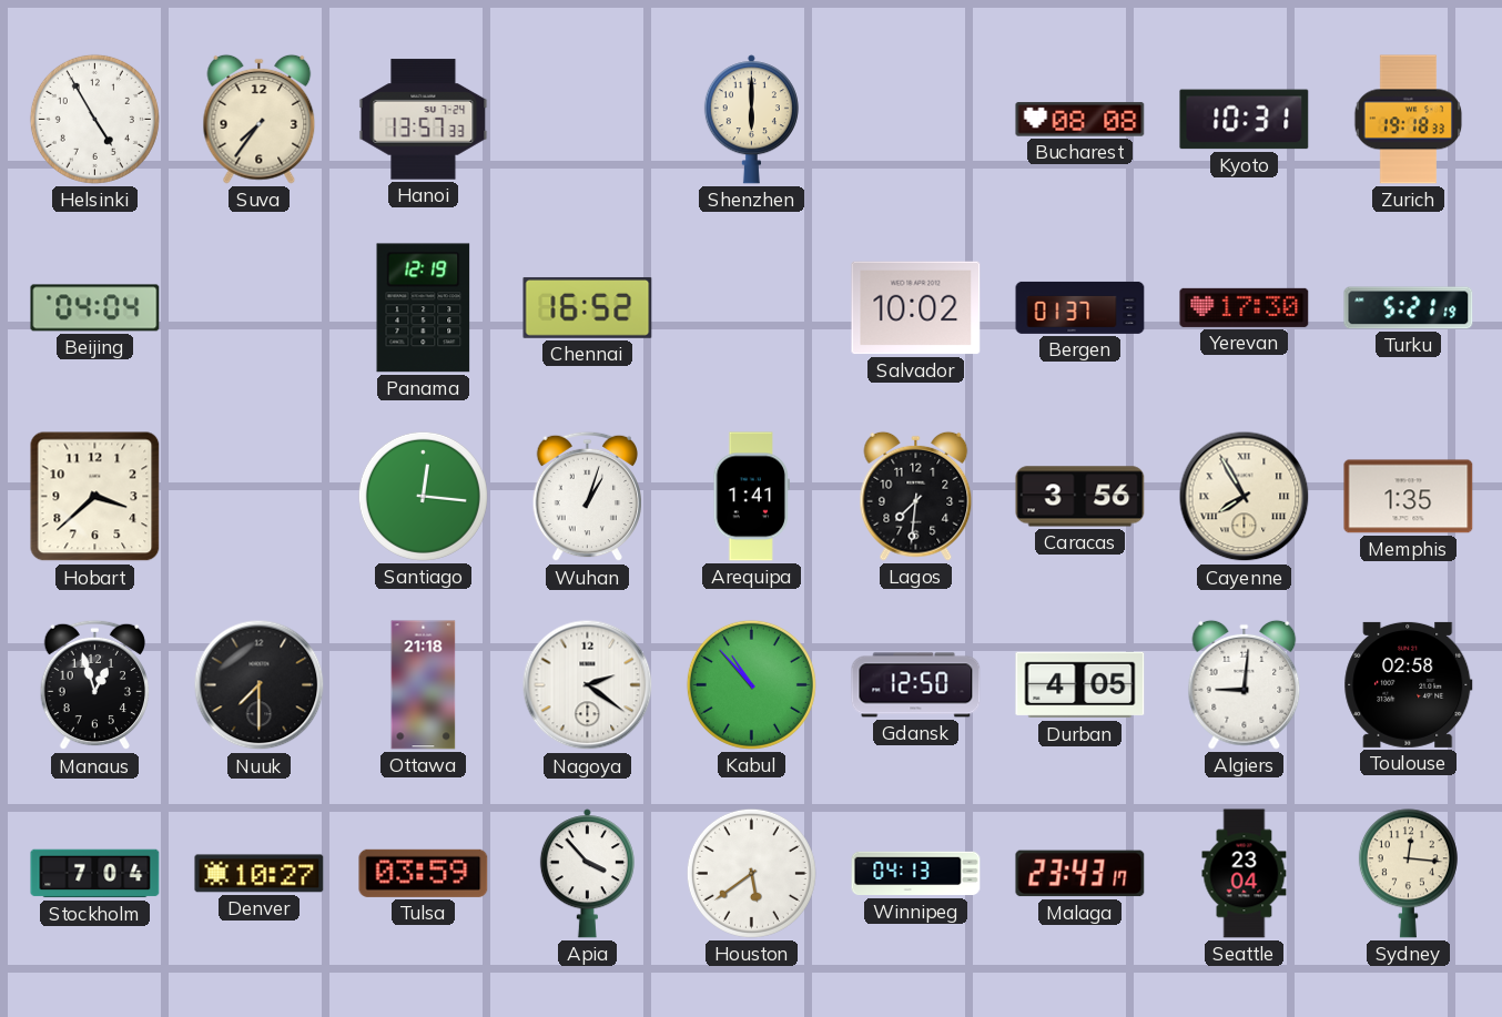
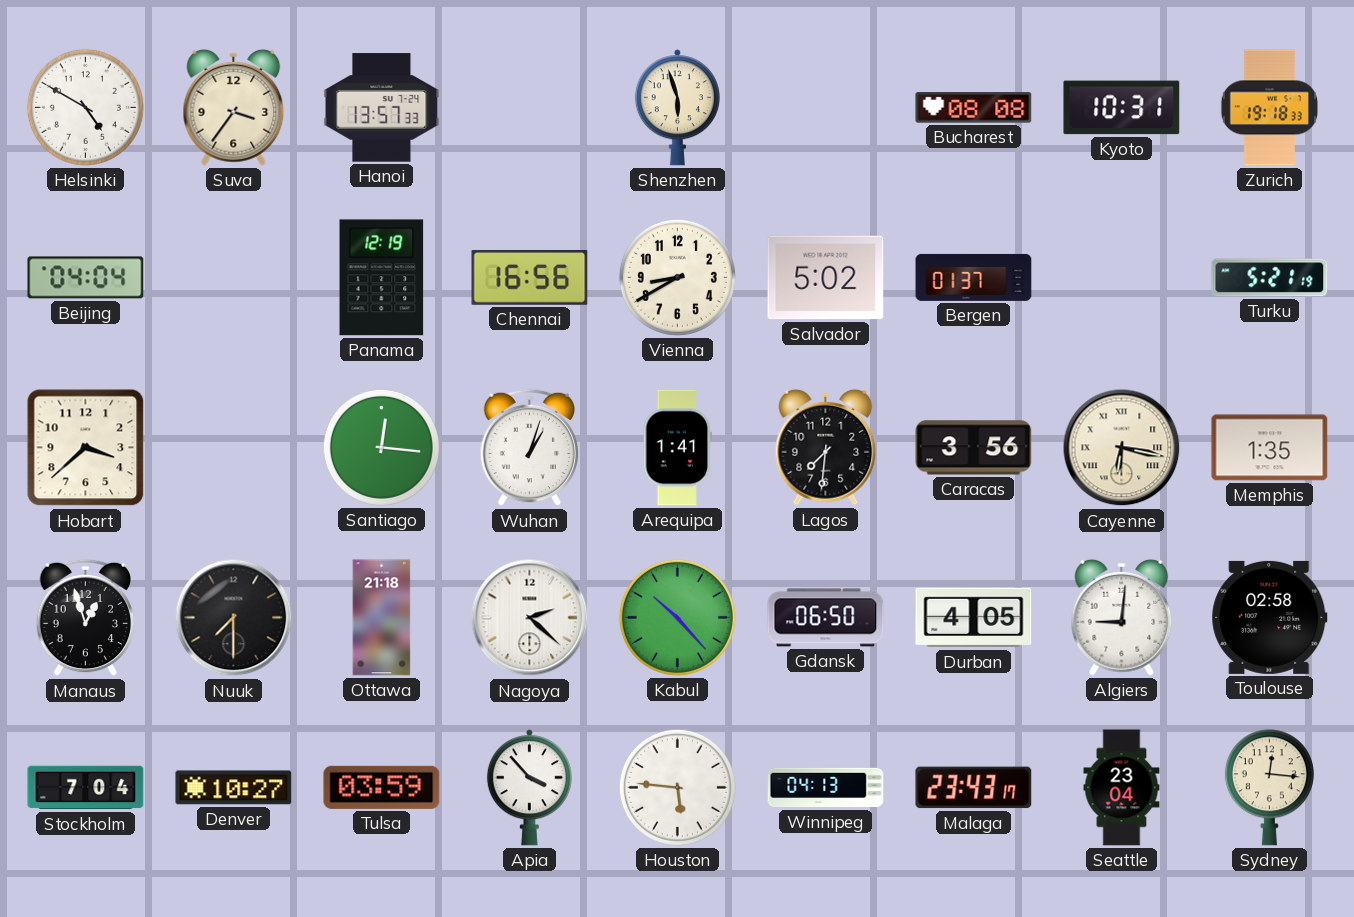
Helsinki: 4:55 -> 4:50
Suva: 7:36 -> 3:36
Shenzhen: 6:00 -> 5:57
Chennai: 16:52 -> 16:56
Vienna: none -> 8:40
Salvador: 10:02 -> 5:02
Yerevan: 17:30 -> none
Cayenne: 7:55 -> 6:17
Nagoya: 2:21 -> 2:22
Kabul: 10:53 -> 10:23
Gdansk: 12:50 -> 06:50
Houston: 5:39 -> 5:46
